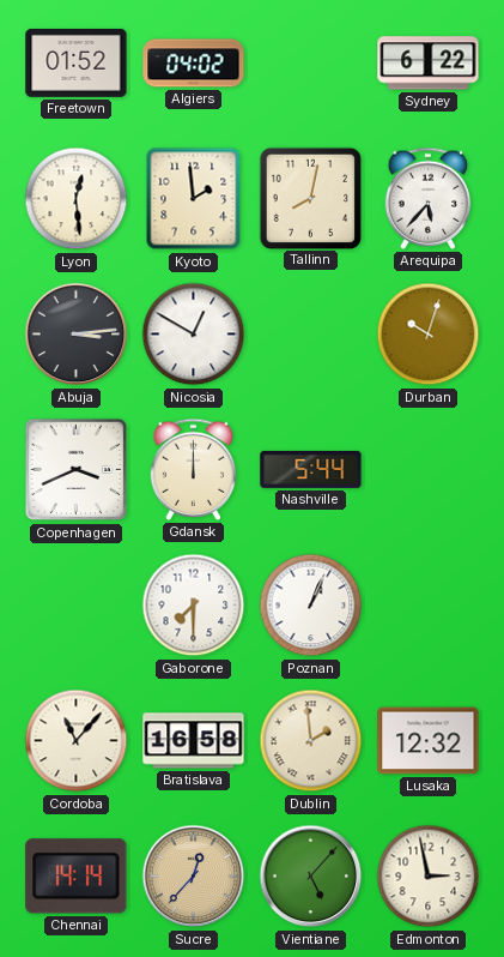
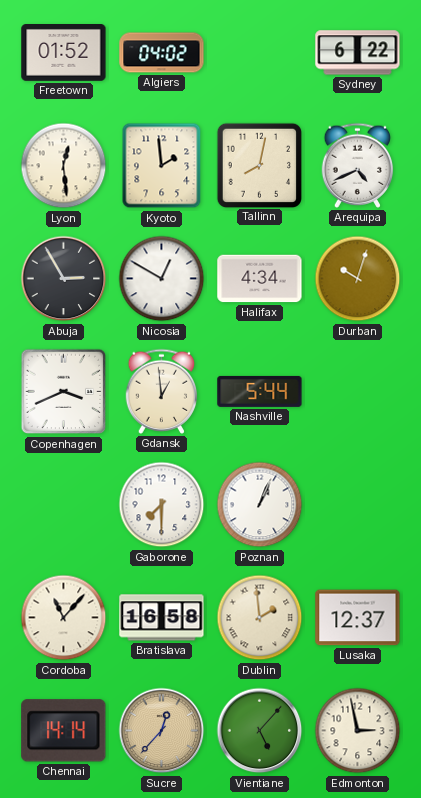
Arequipa: 5:37 -> 4:41
Abuja: 3:14 -> 2:55
Halifax: none -> 4:34
Gdansk: 12:00 -> 12:59
Lusaka: 12:32 -> 12:37
